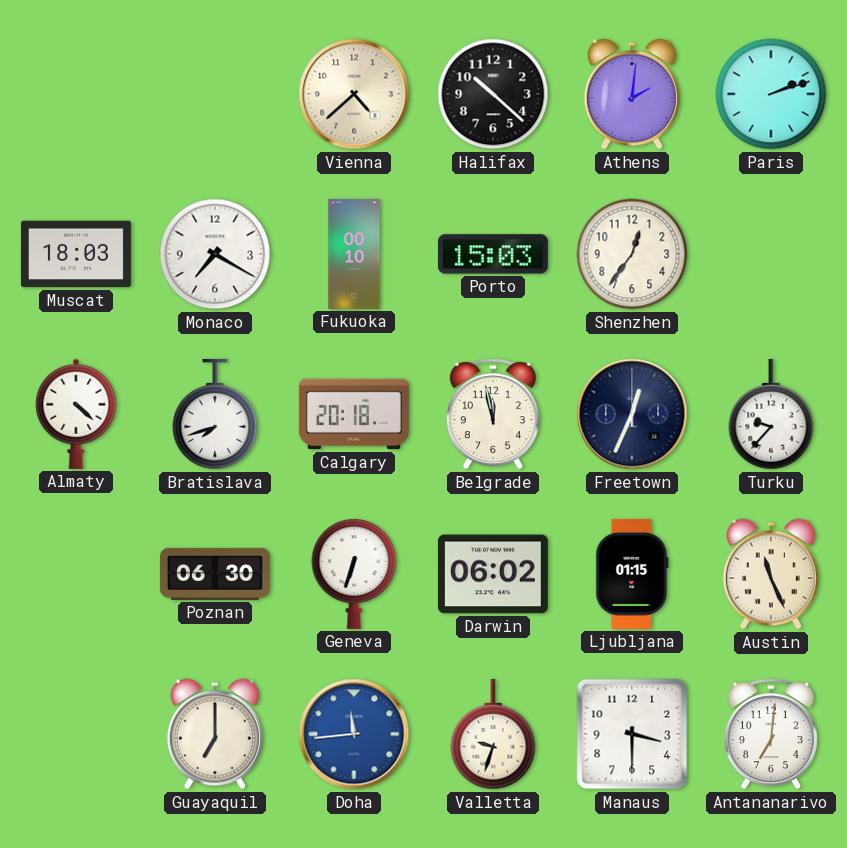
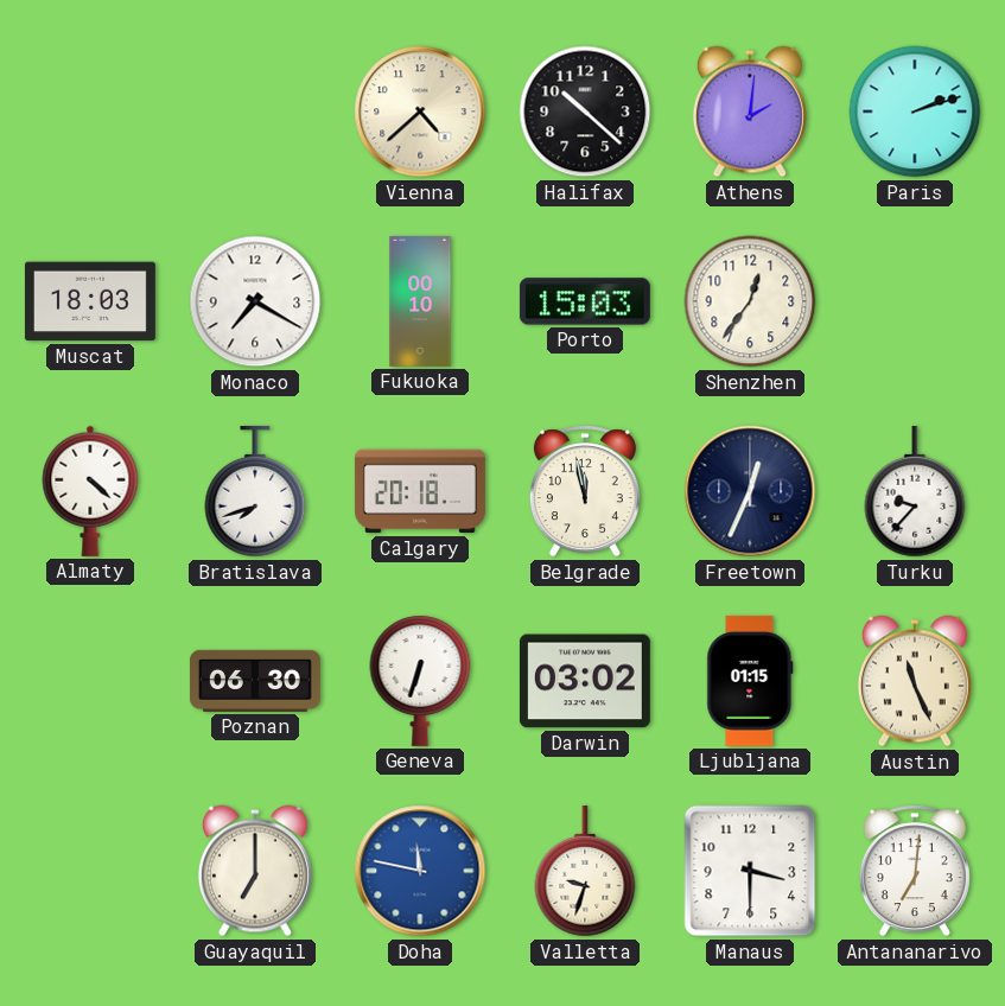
Darwin: 06:02 -> 03:02
Doha: 11:44 -> 11:47
